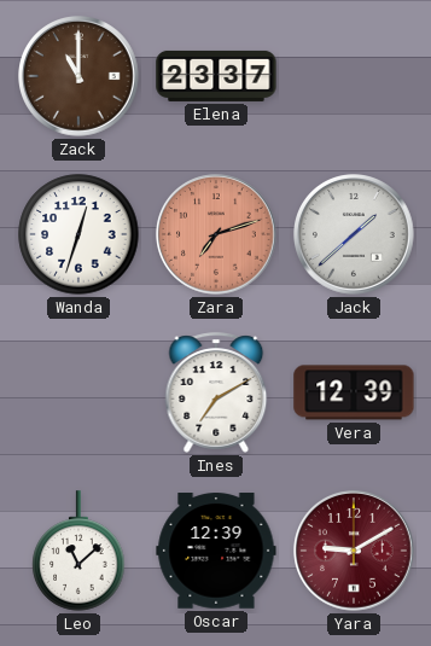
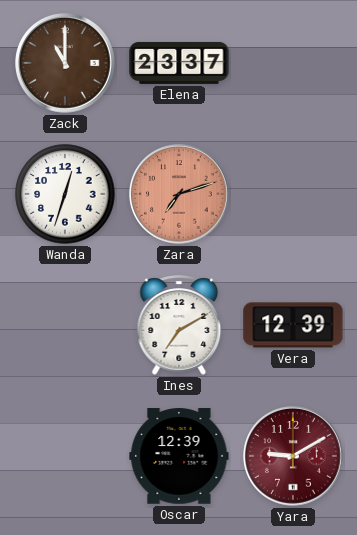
Jack: 1:38 -> none
Leo: 11:08 -> none
